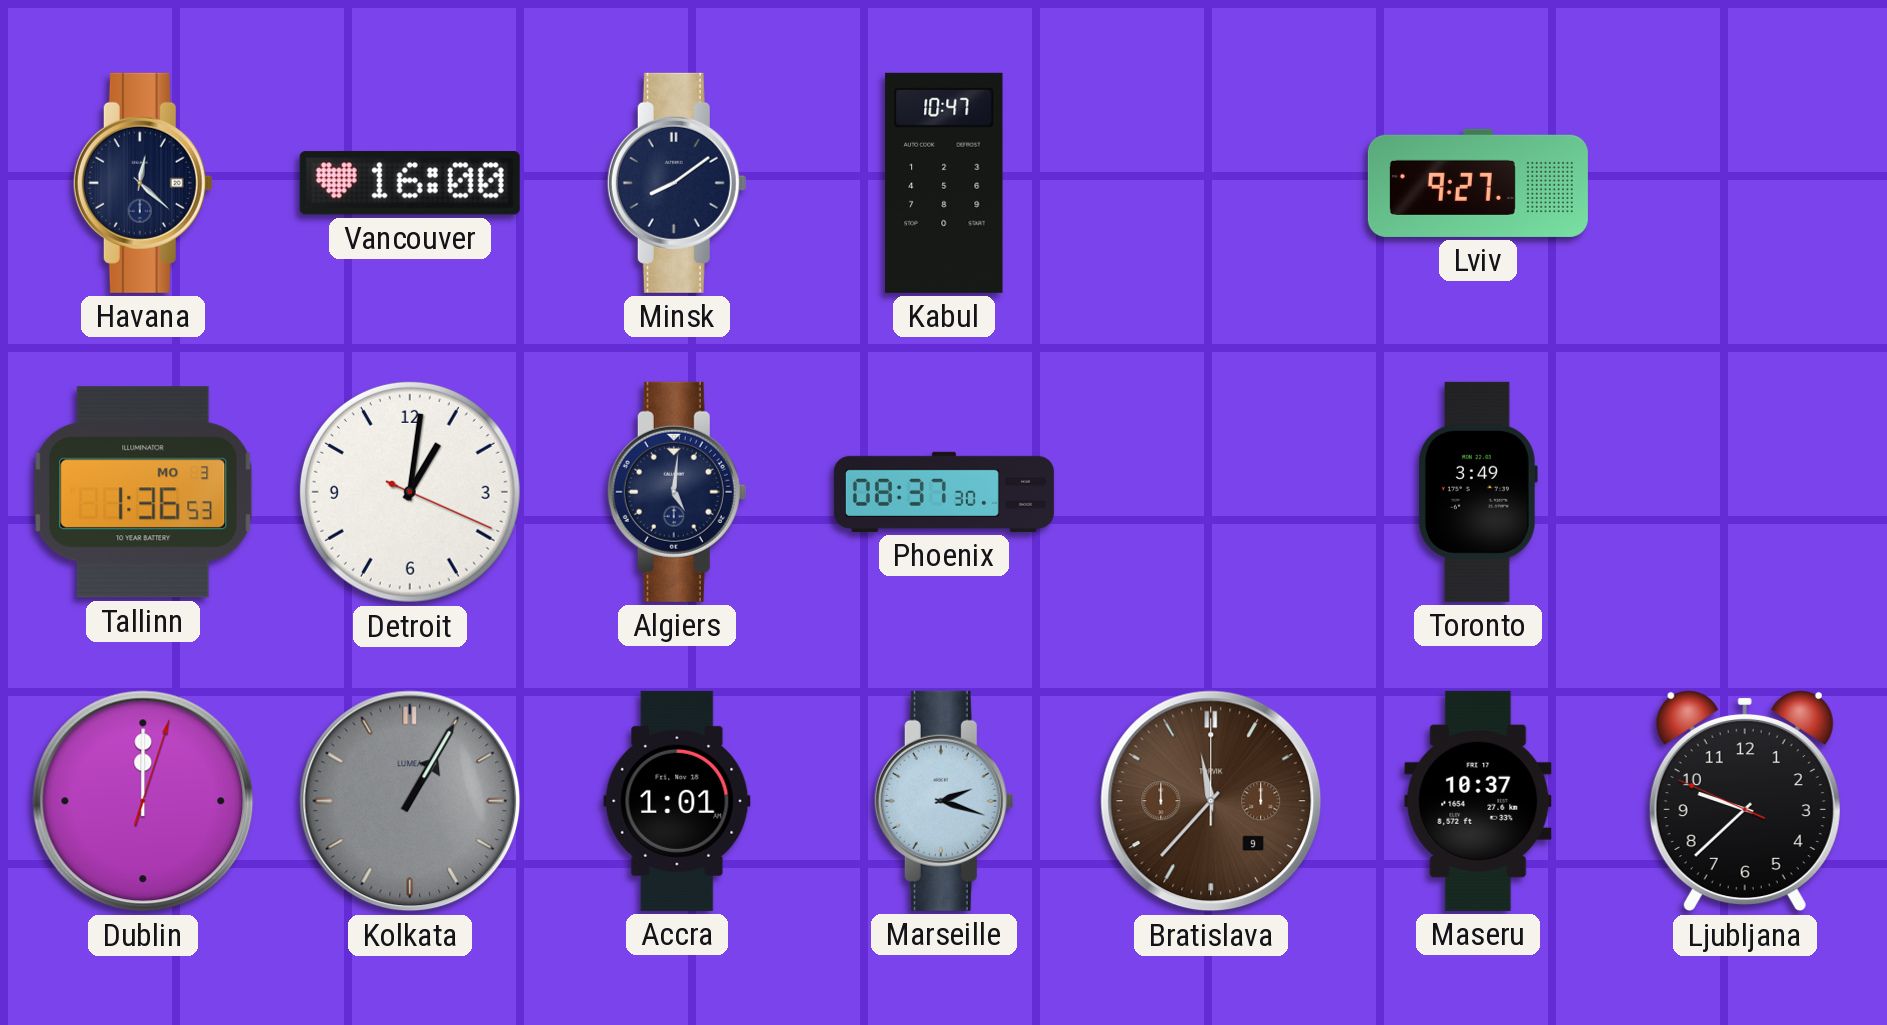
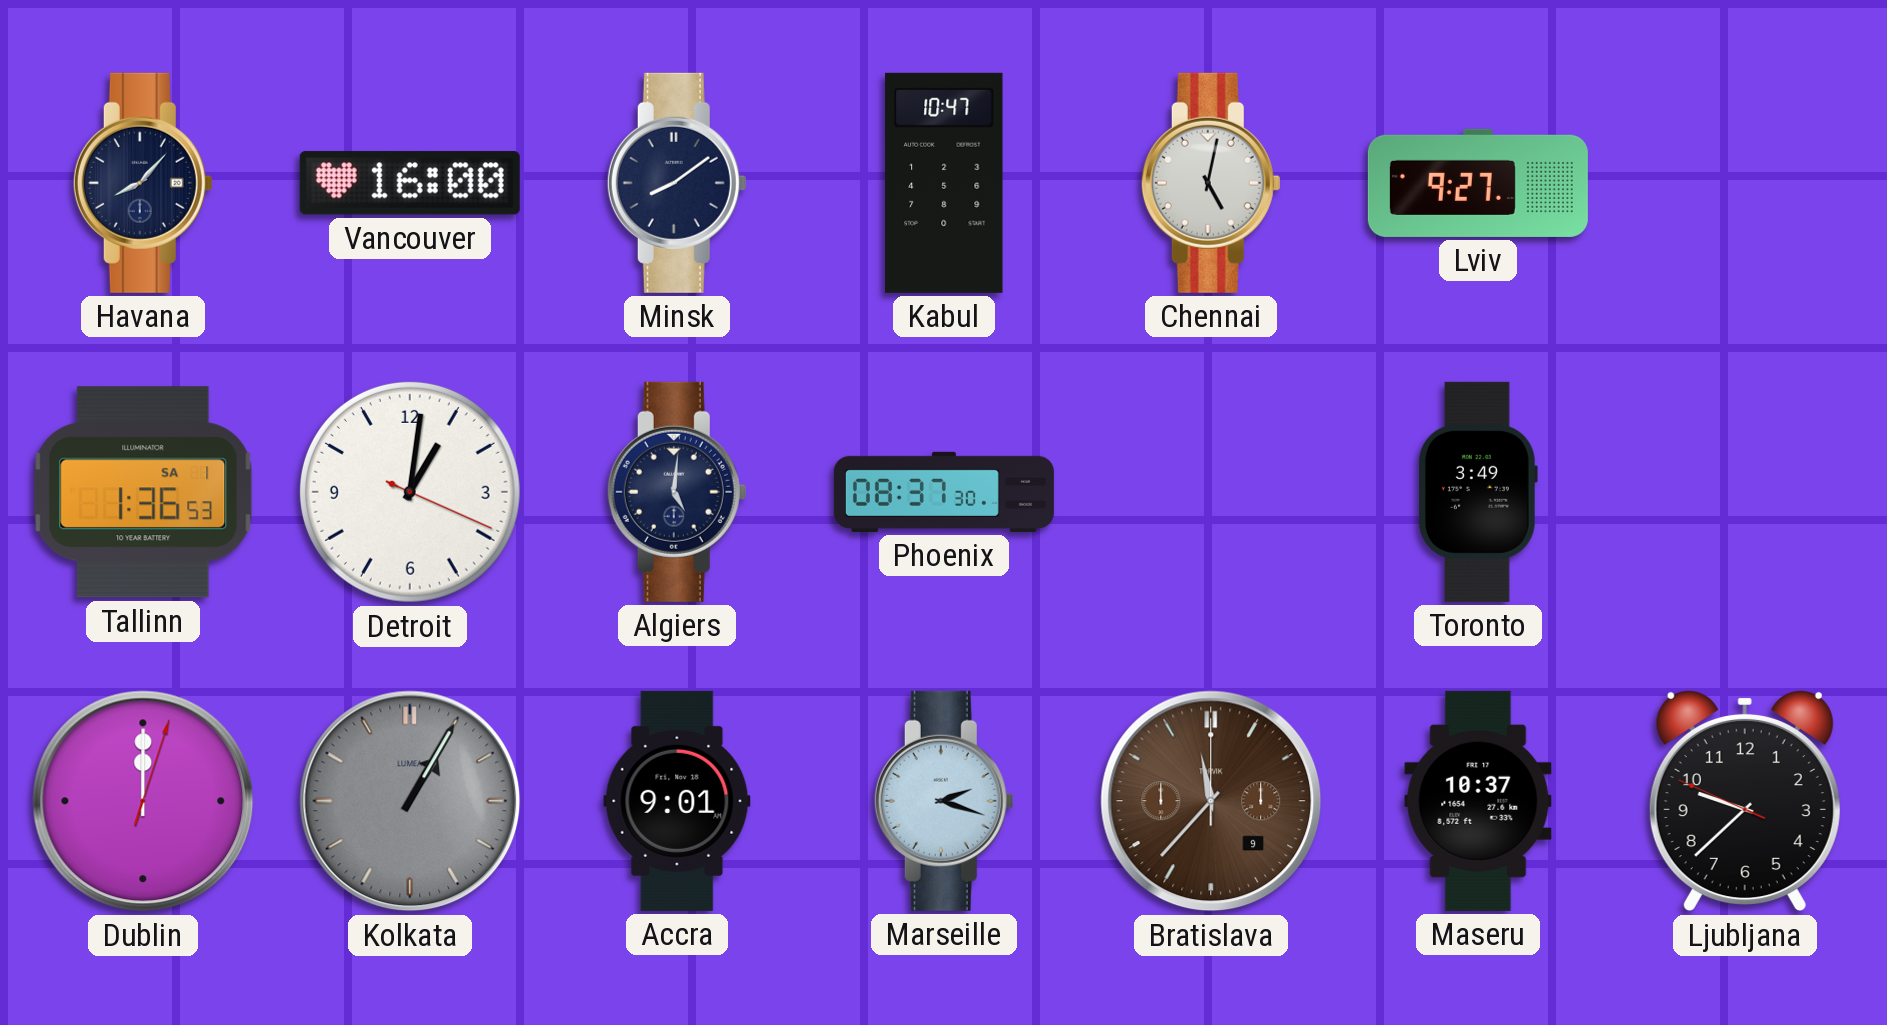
Havana: 12:22 -> 8:07
Chennai: none -> 5:02
Tallinn date: MO 3 -> SA 1
Accra: 1:01 -> 9:01
